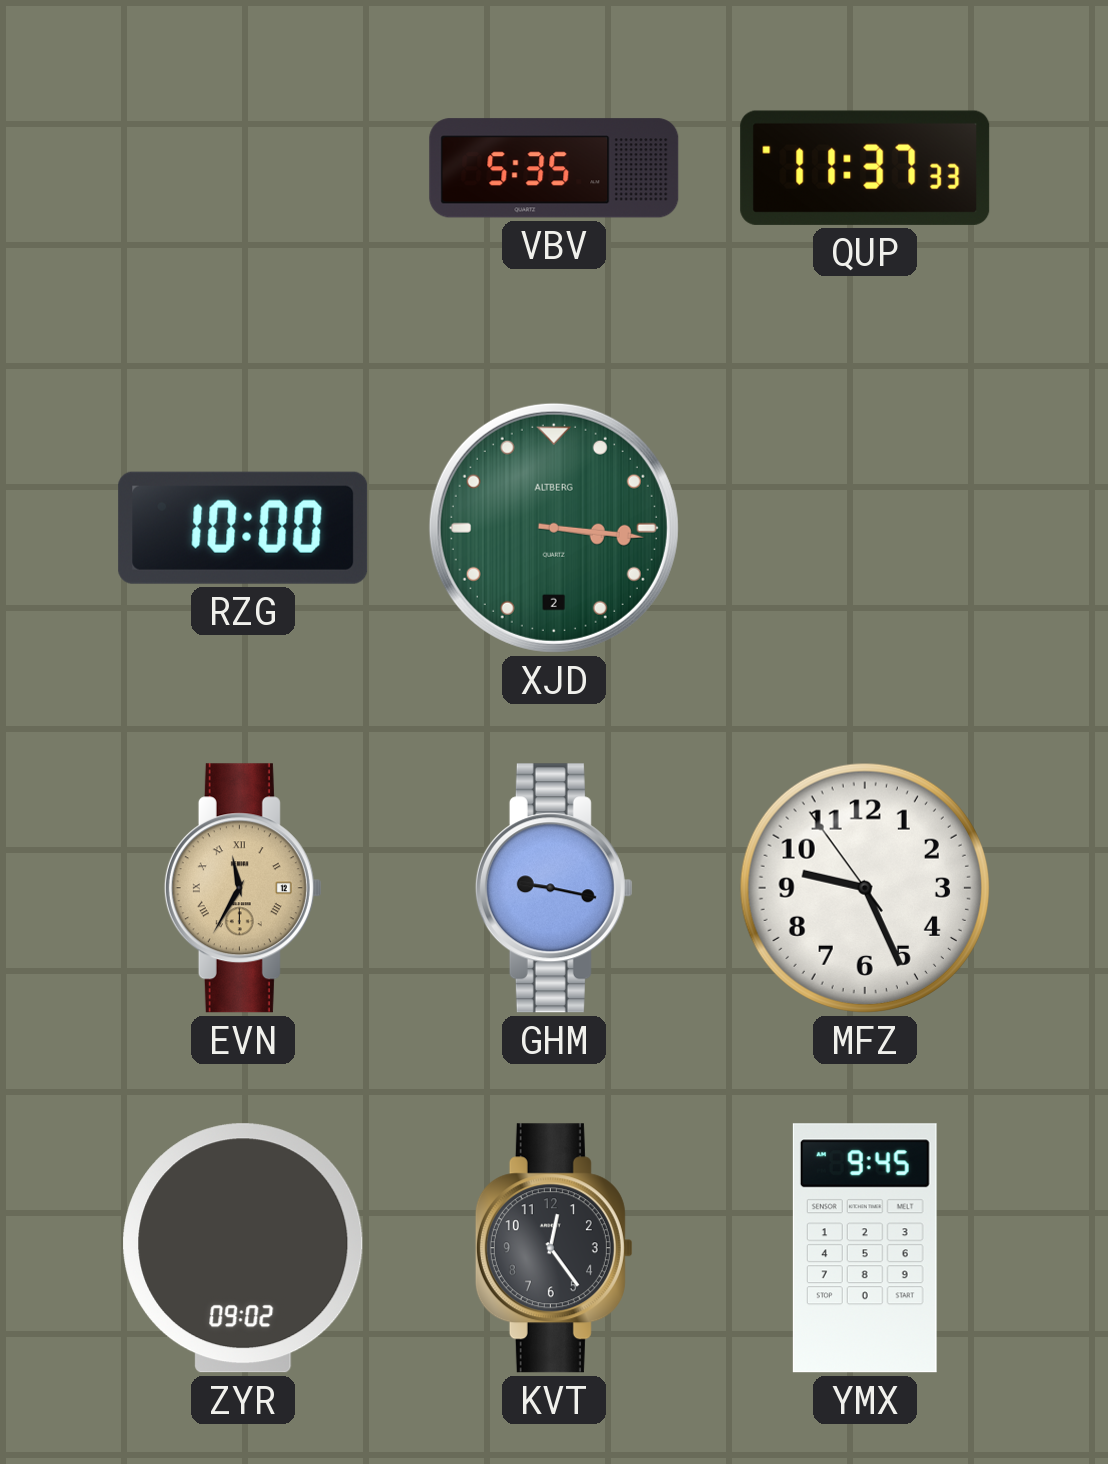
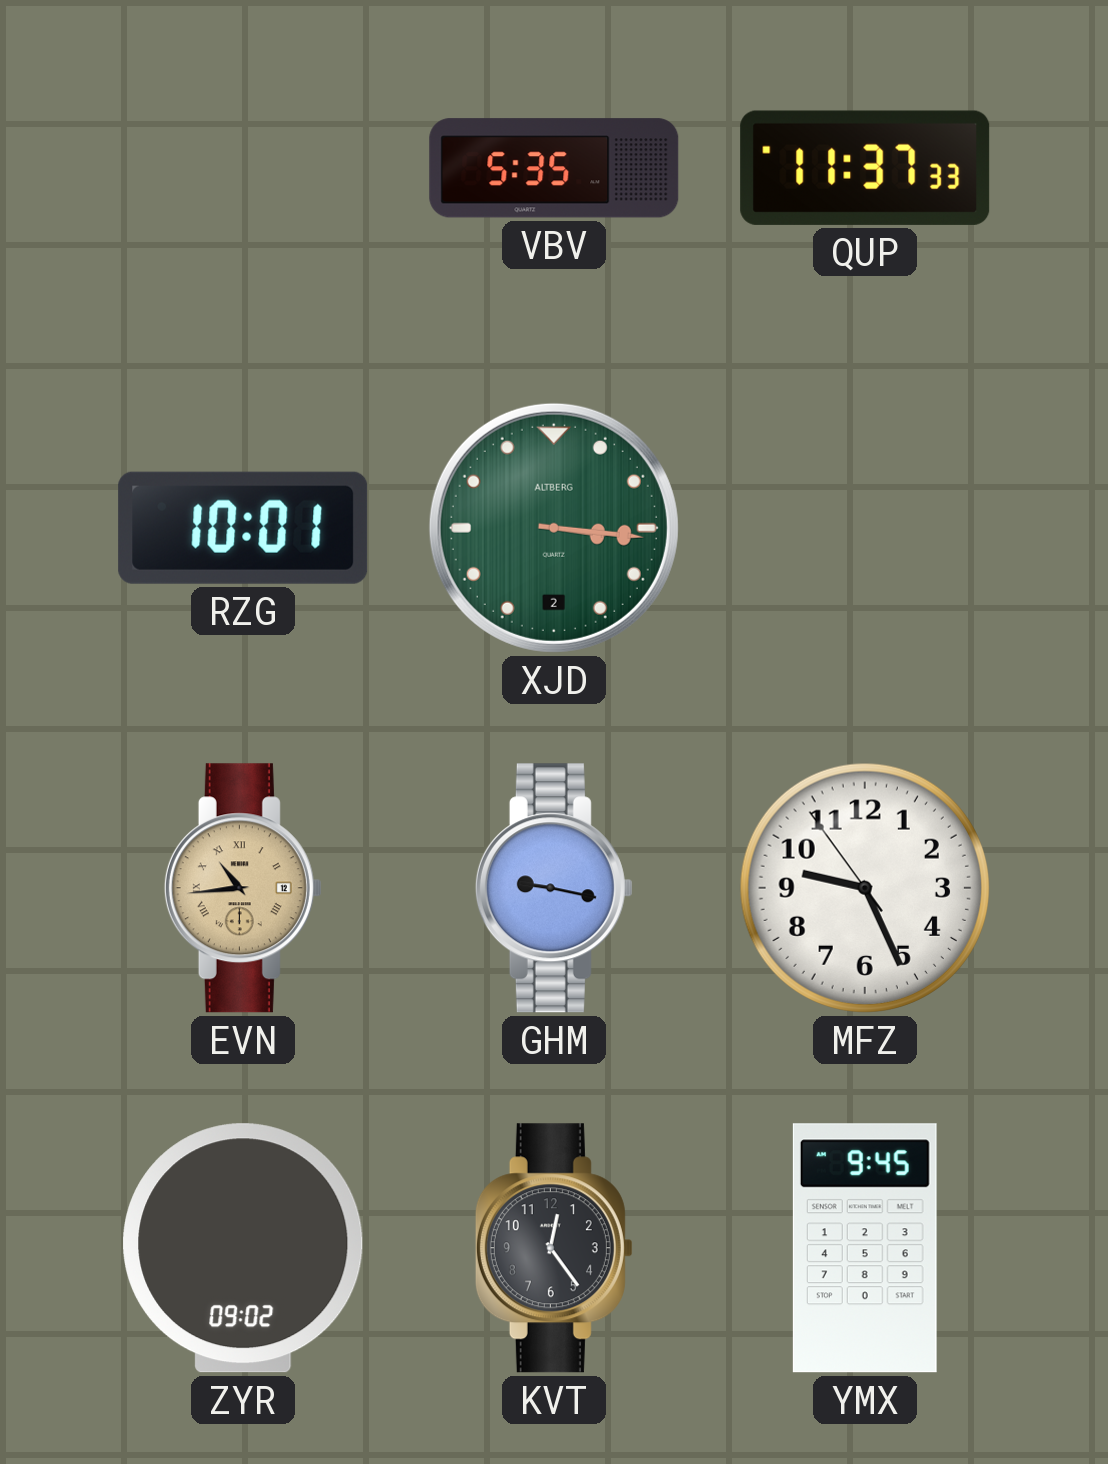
RZG: 10:00 -> 10:01
EVN: 11:35 -> 10:44
